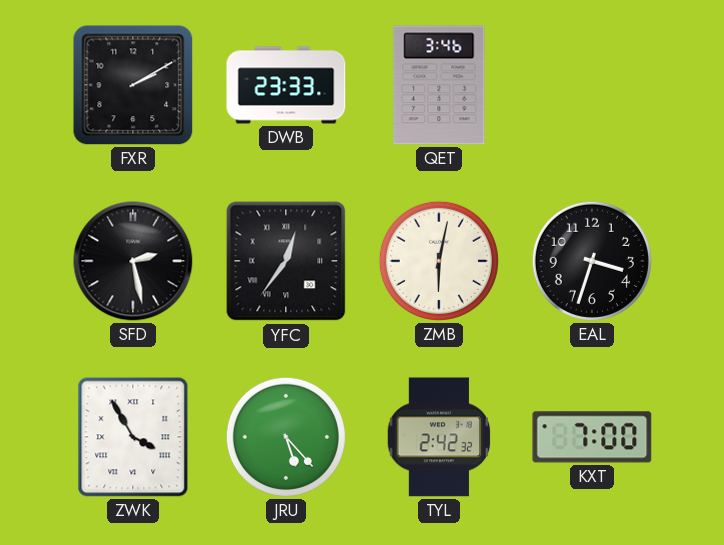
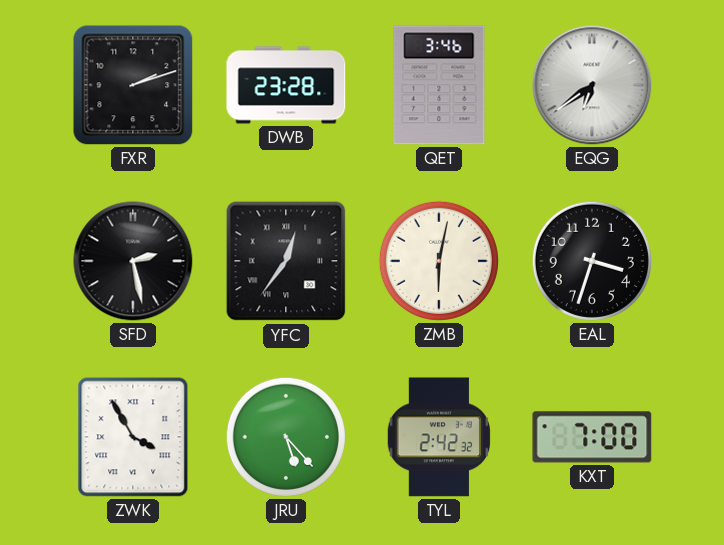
FXR: 2:10 -> 2:12
DWB: 23:33 -> 23:28
EQG: none -> 6:39
